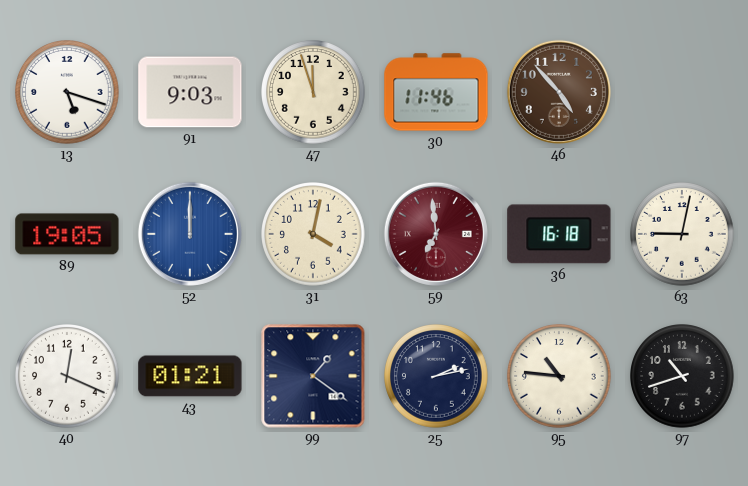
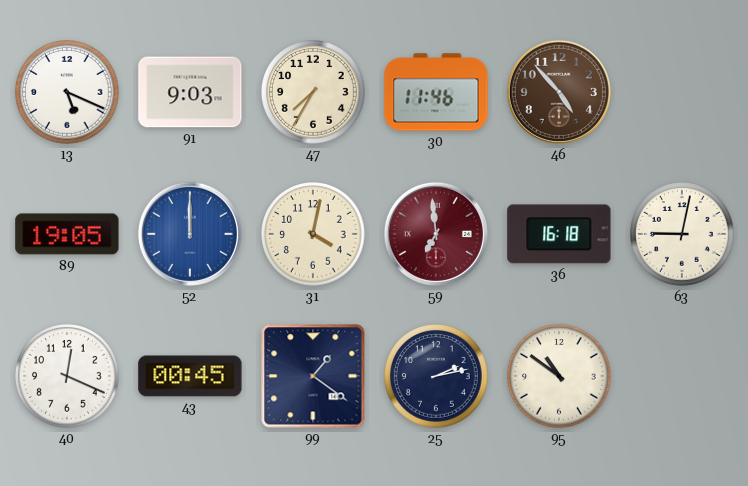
13: 5:18 -> 5:19
47: 11:57 -> 7:35
43: 01:21 -> 00:45
95: 10:46 -> 10:51
97: 10:42 -> none
